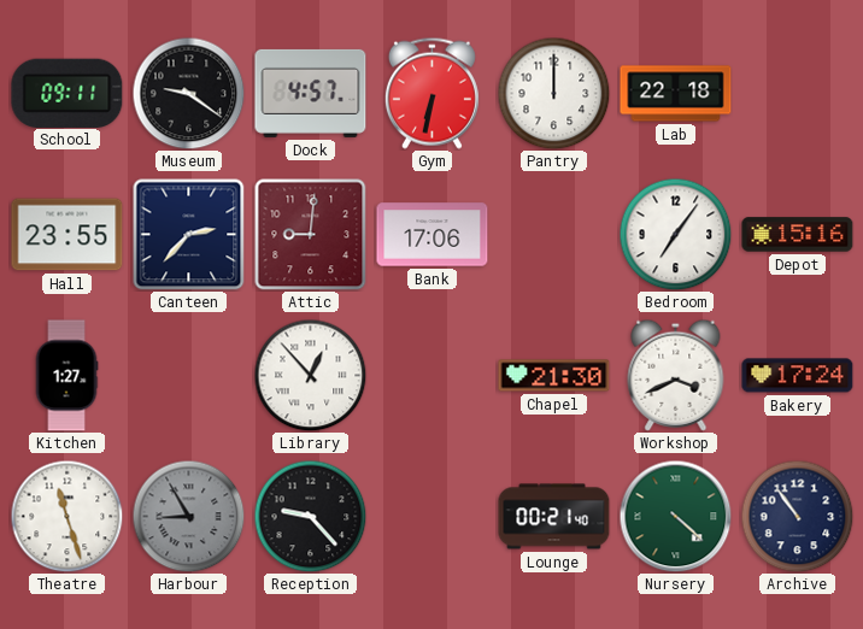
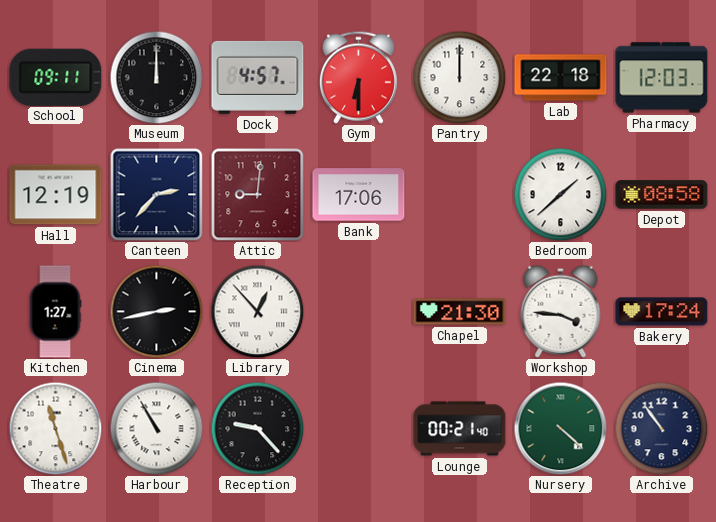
Museum: 9:21 -> 12:00
Gym: 6:32 -> 6:30
Pharmacy: none -> 12:03
Hall: 23:55 -> 12:19
Bedroom: 7:06 -> 1:38
Depot: 15:16 -> 08:58
Cinema: none -> 2:43
Workshop: 3:41 -> 3:46
Harbour: 8:55 -> 10:55
Harbour dial: grey -> white
